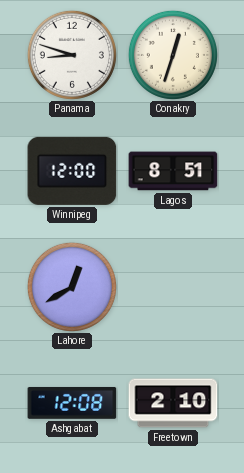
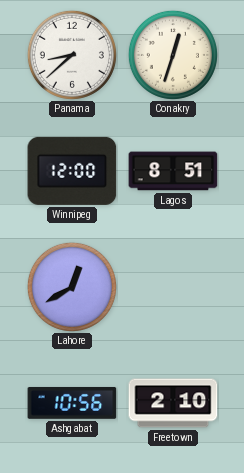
Panama: 8:48 -> 8:38
Ashgabat: 12:08 -> 10:56
